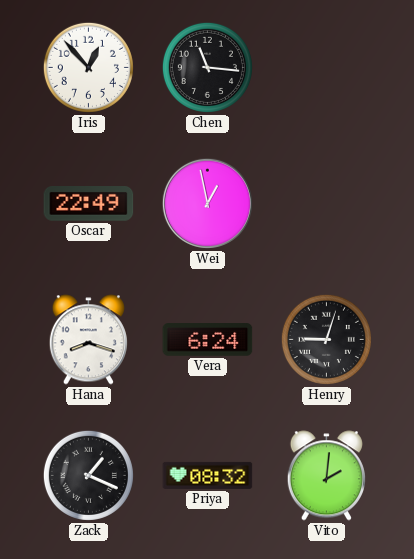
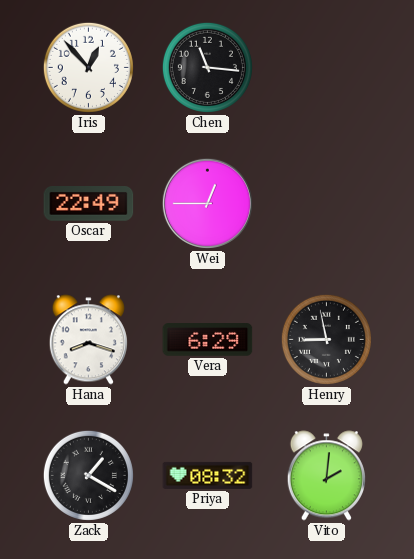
Wei: 12:58 -> 12:45
Vera: 6:24 -> 6:29
Henry: 9:03 -> 8:58
Zack: 1:19 -> 1:20
